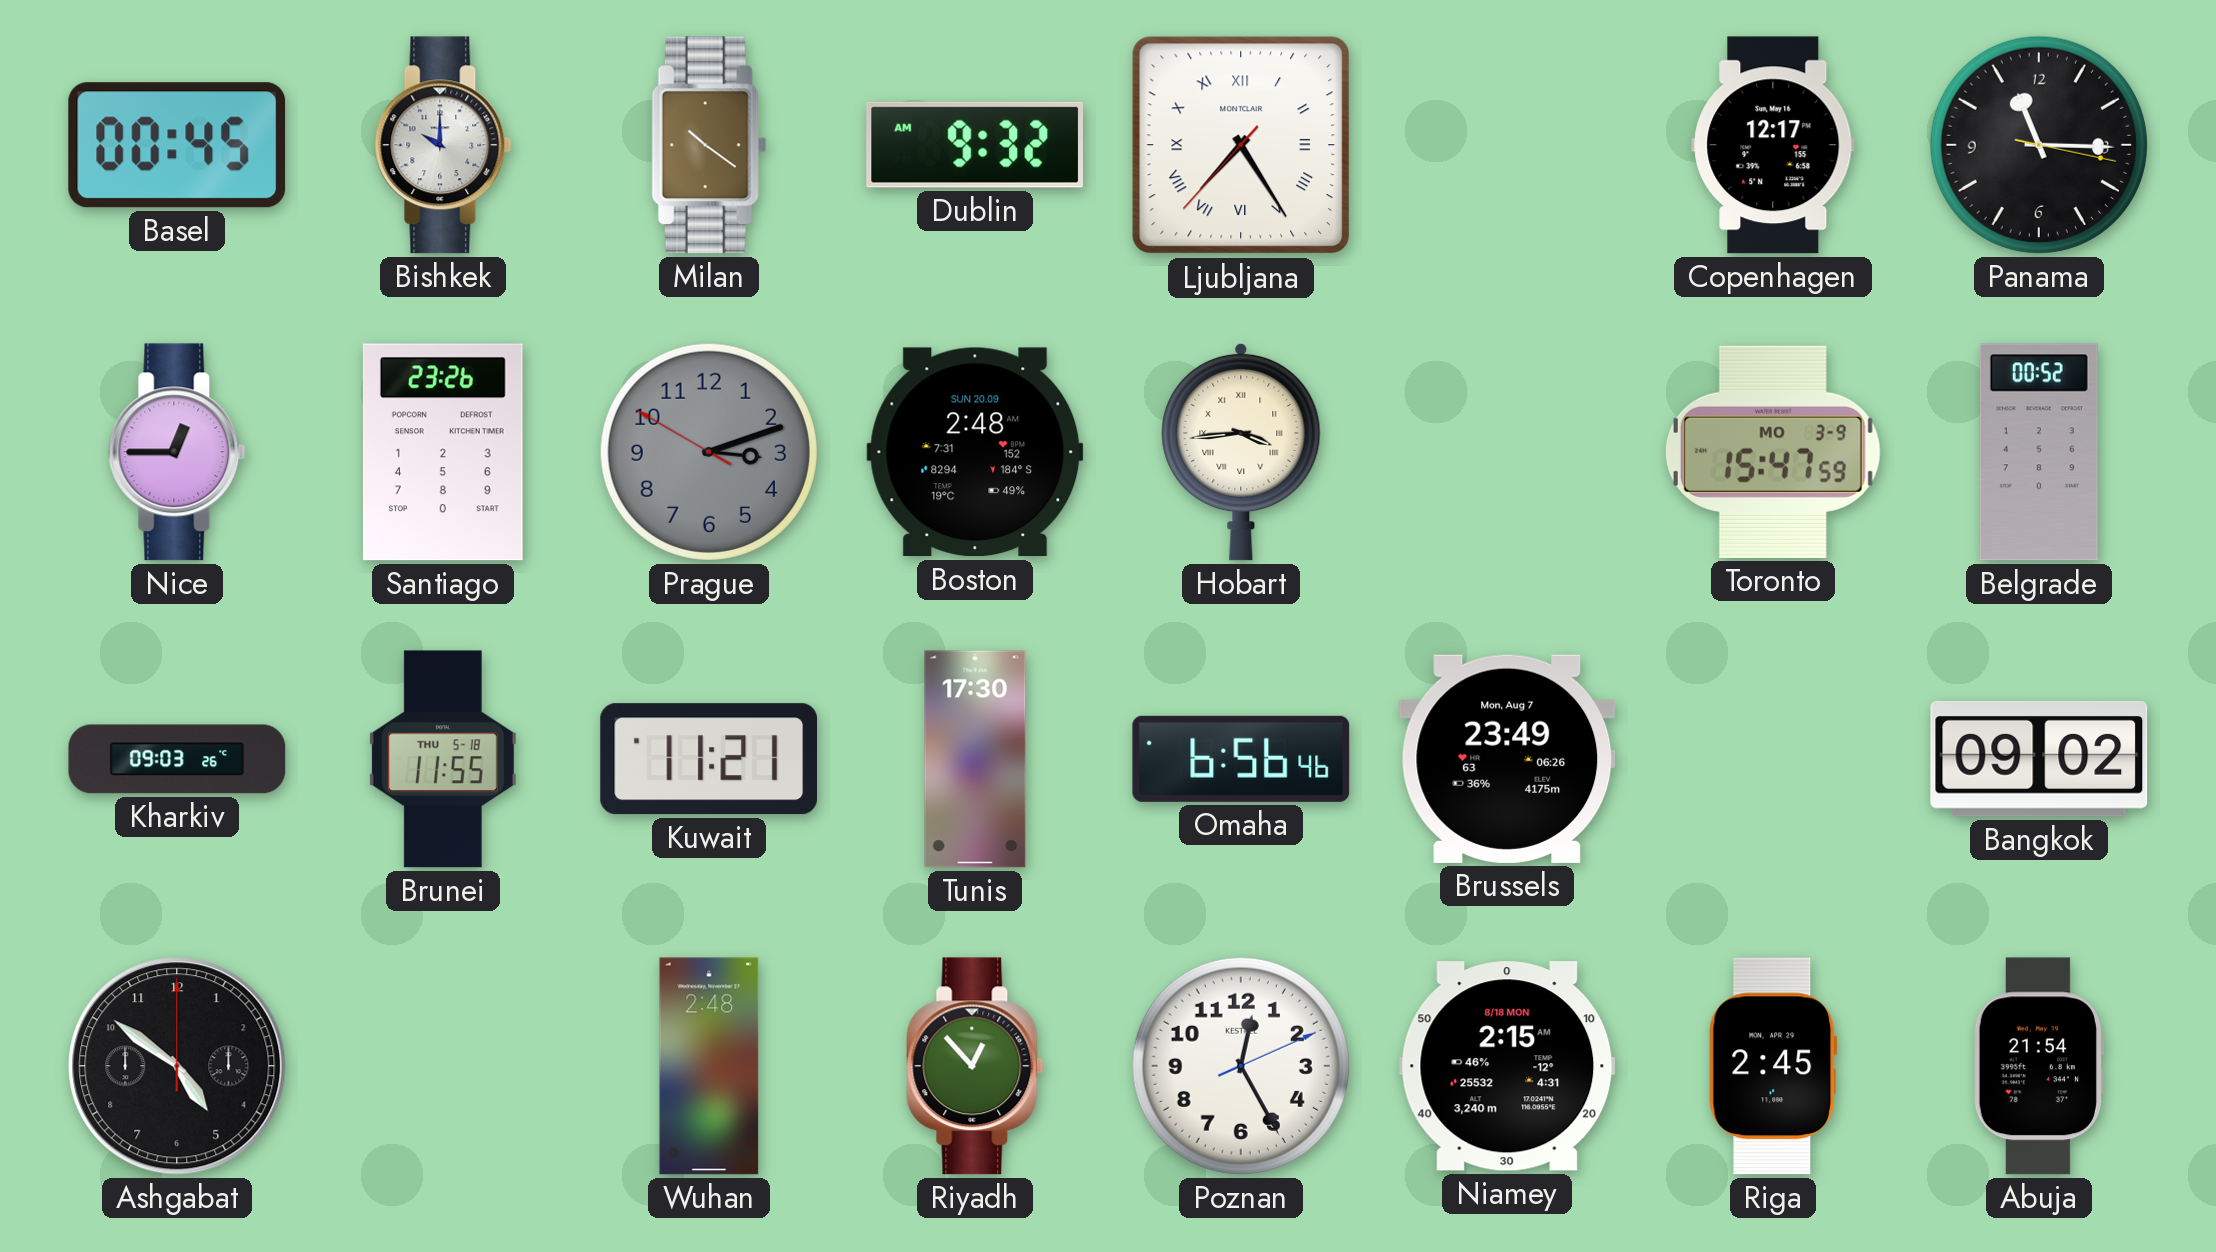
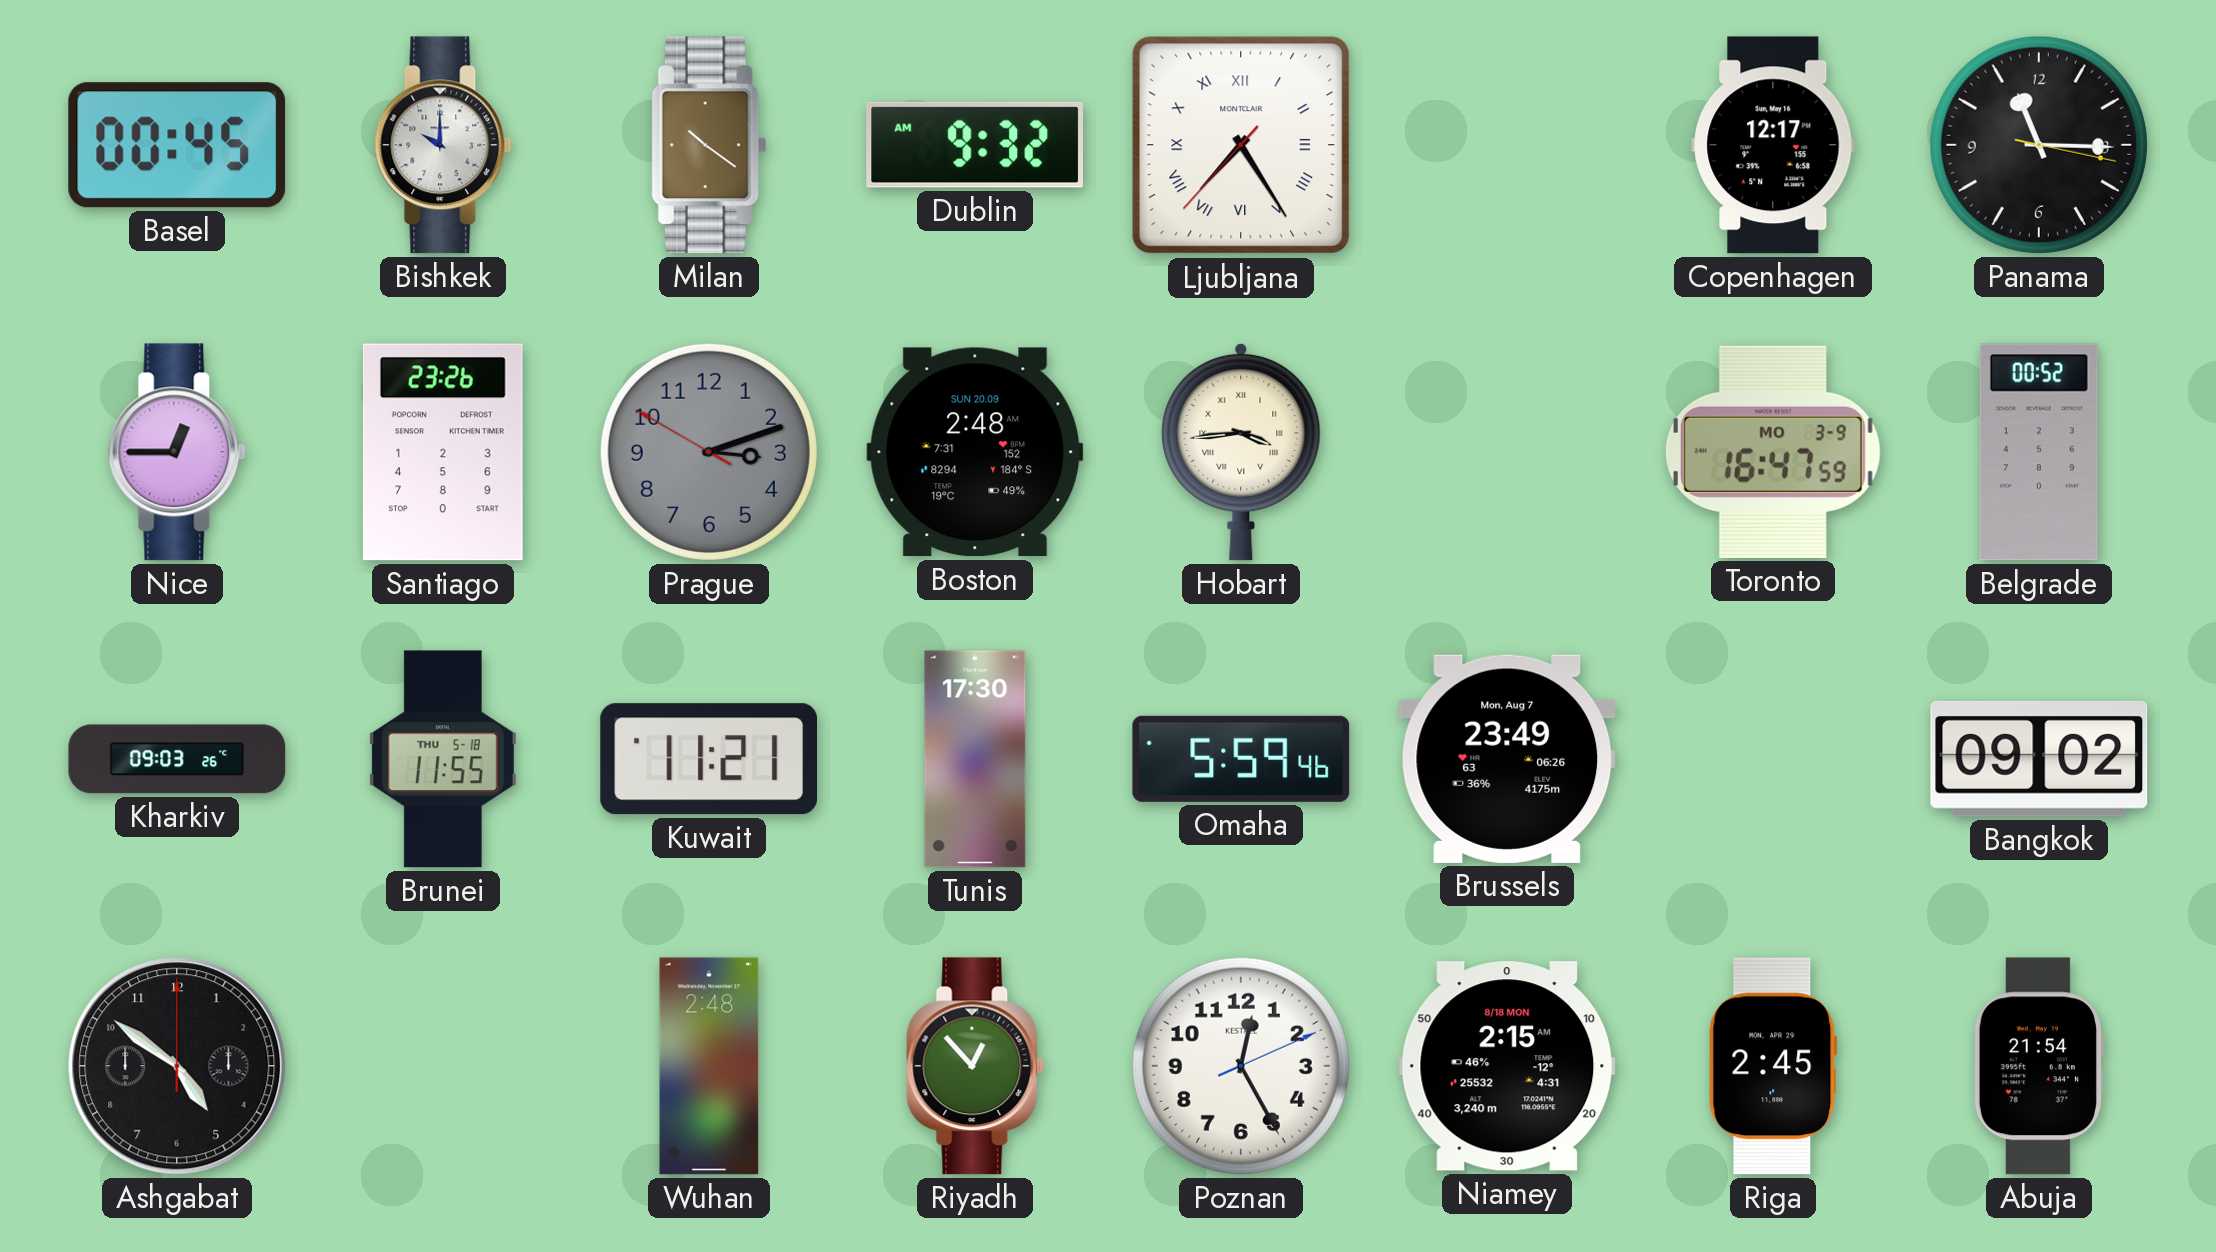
Toronto: 15:47 -> 16:47
Omaha: 6:56 -> 5:59
